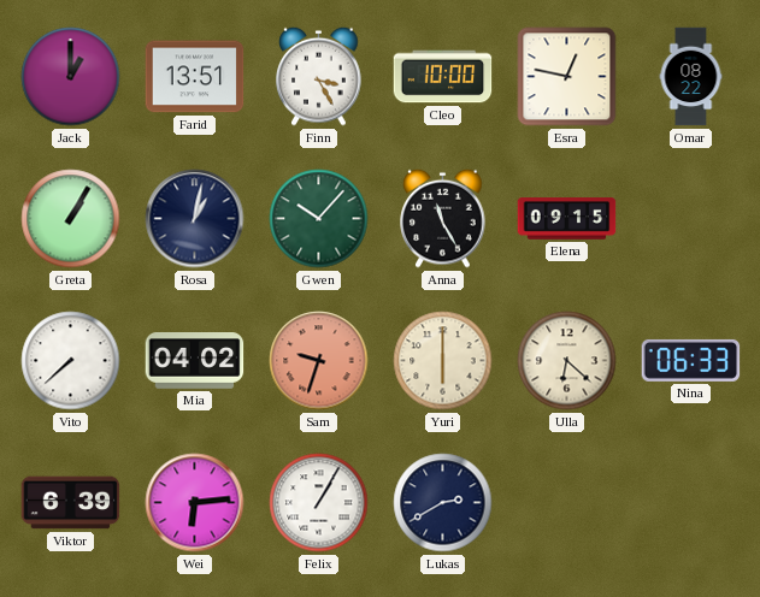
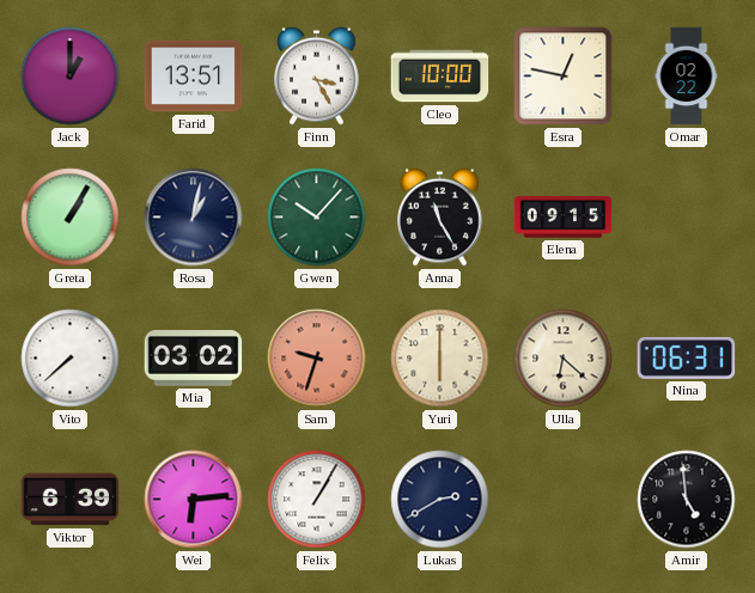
Omar: 08:22 -> 02:22
Mia: 04:02 -> 03:02
Nina: 06:33 -> 06:31
Amir: none -> 4:59
